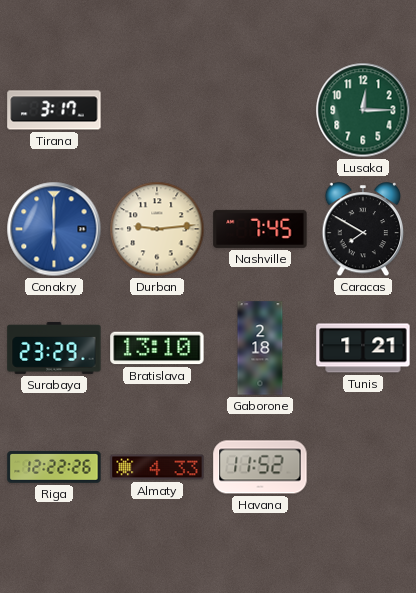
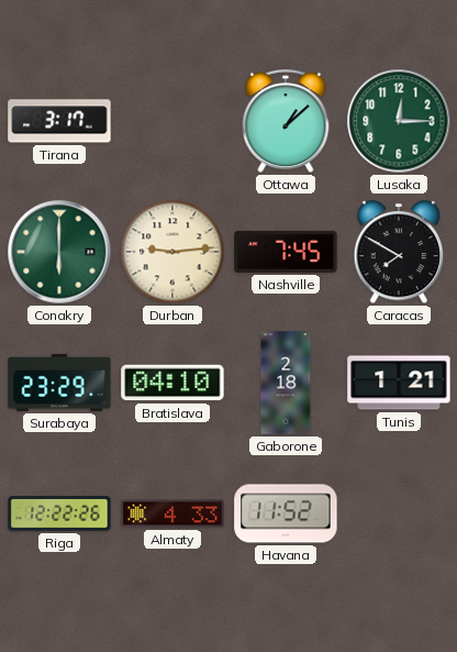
Ottawa: none -> 1:08
Conakry dial: blue -> green
Bratislava: 13:10 -> 04:10
